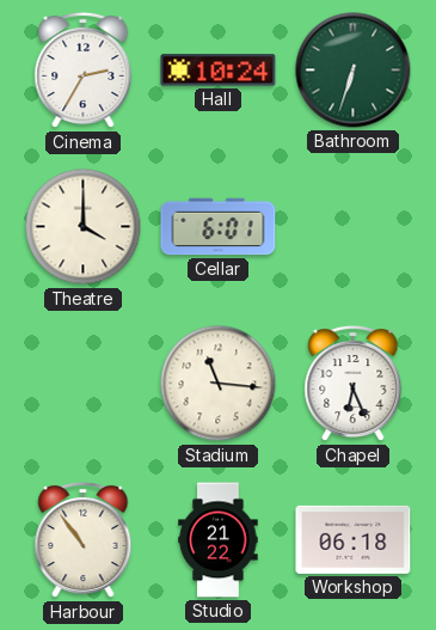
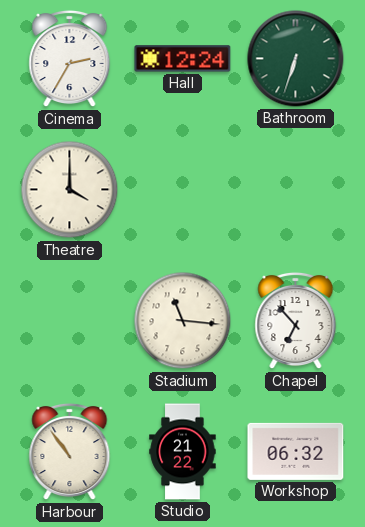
Hall: 10:24 -> 12:24
Cellar: 6:01 -> none
Chapel: 6:26 -> 6:53
Workshop: 06:18 -> 06:32
